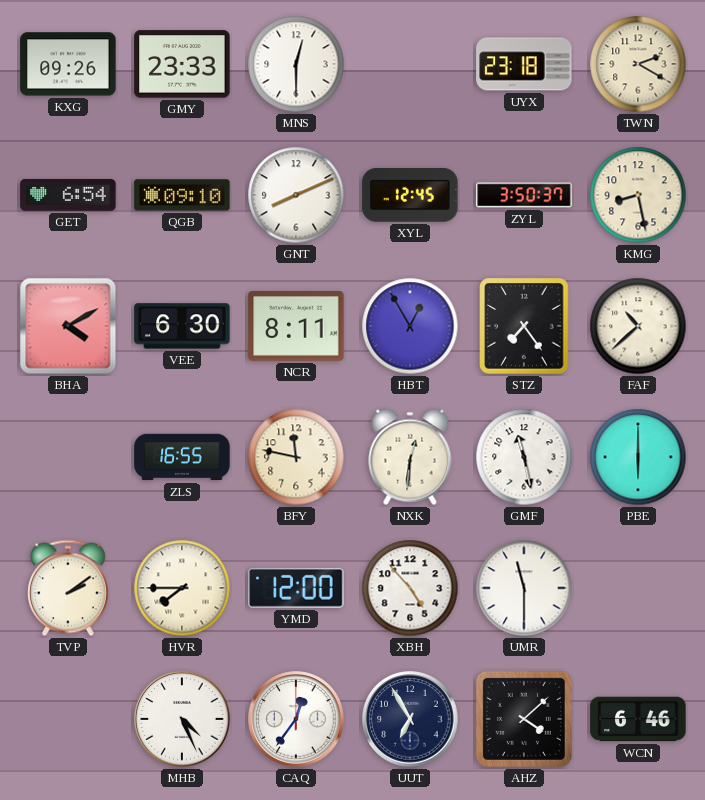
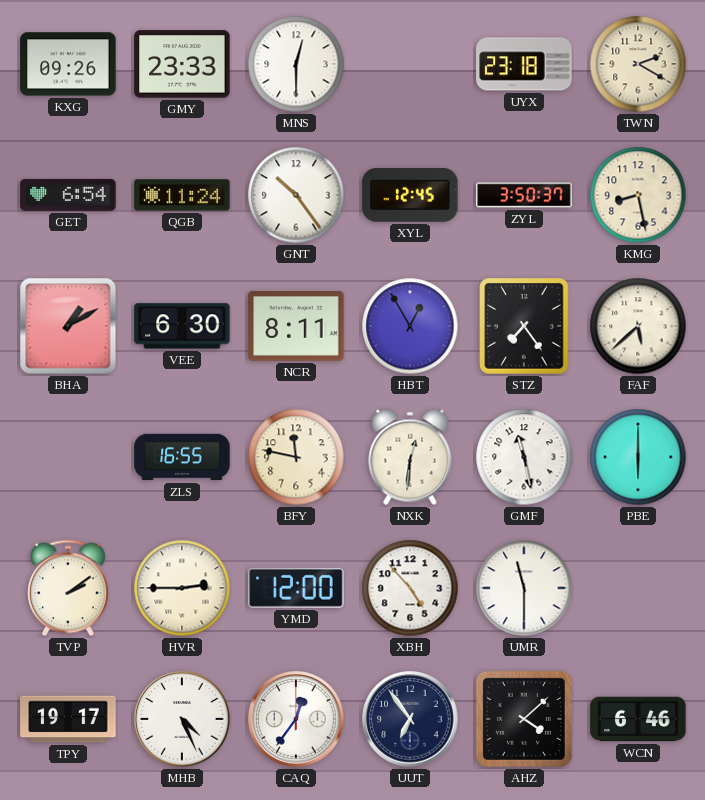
QGB: 09:10 -> 11:24
GNT: 8:11 -> 10:24
BHA: 4:10 -> 1:10
FAF: 10:38 -> 5:38
HVR: 7:45 -> 2:45
TPY: none -> 19:17
UUT: 6:55 -> 6:54
